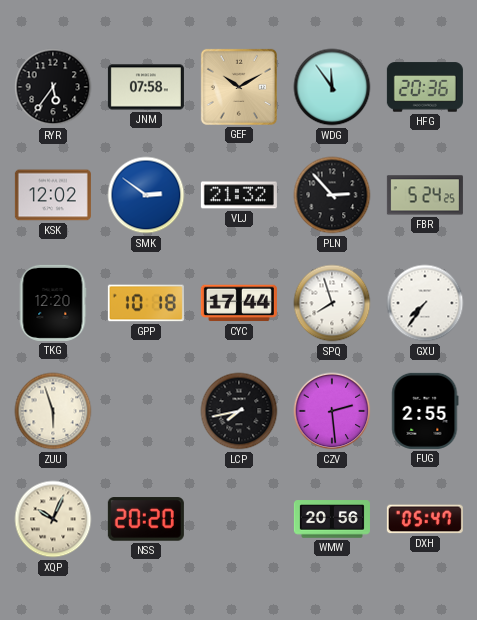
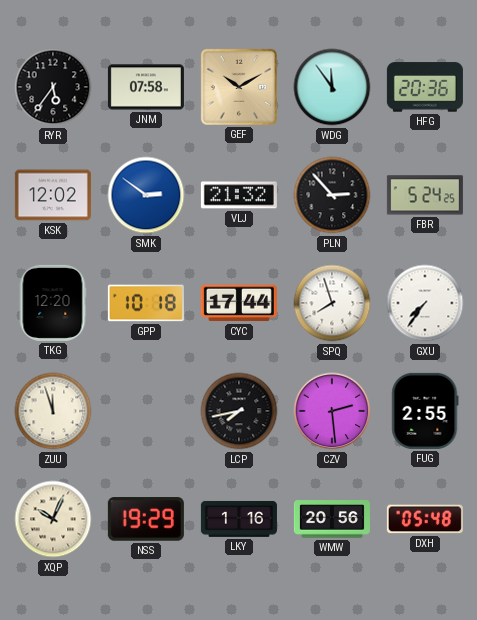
ZUU: 5:57 -> 11:57
NSS: 20:20 -> 19:29
LKY: none -> 1:16
DXH: 05:47 -> 05:48
